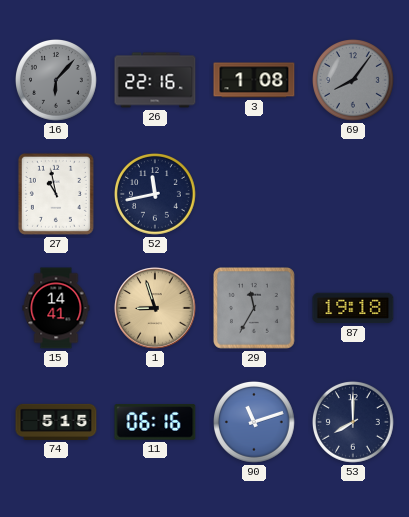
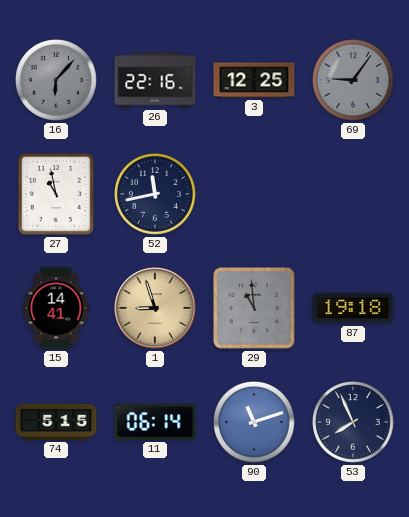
3: 1:08 -> 12:25
69: 8:06 -> 9:06
29: 11:35 -> 10:59
11: 06:16 -> 06:14
53: 8:00 -> 7:56
